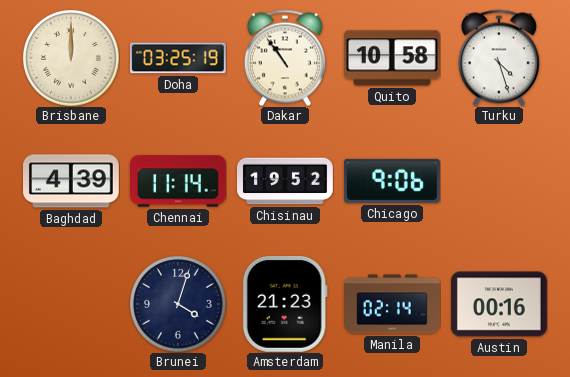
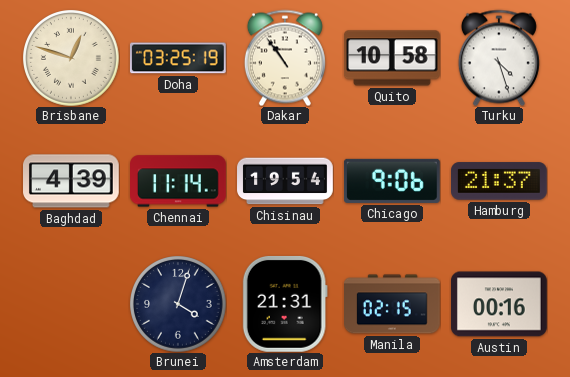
Brisbane: 12:00 -> 12:48
Chisinau: 19:52 -> 19:54
Hamburg: none -> 21:37
Amsterdam: 21:23 -> 21:31
Manila: 02:14 -> 02:15
